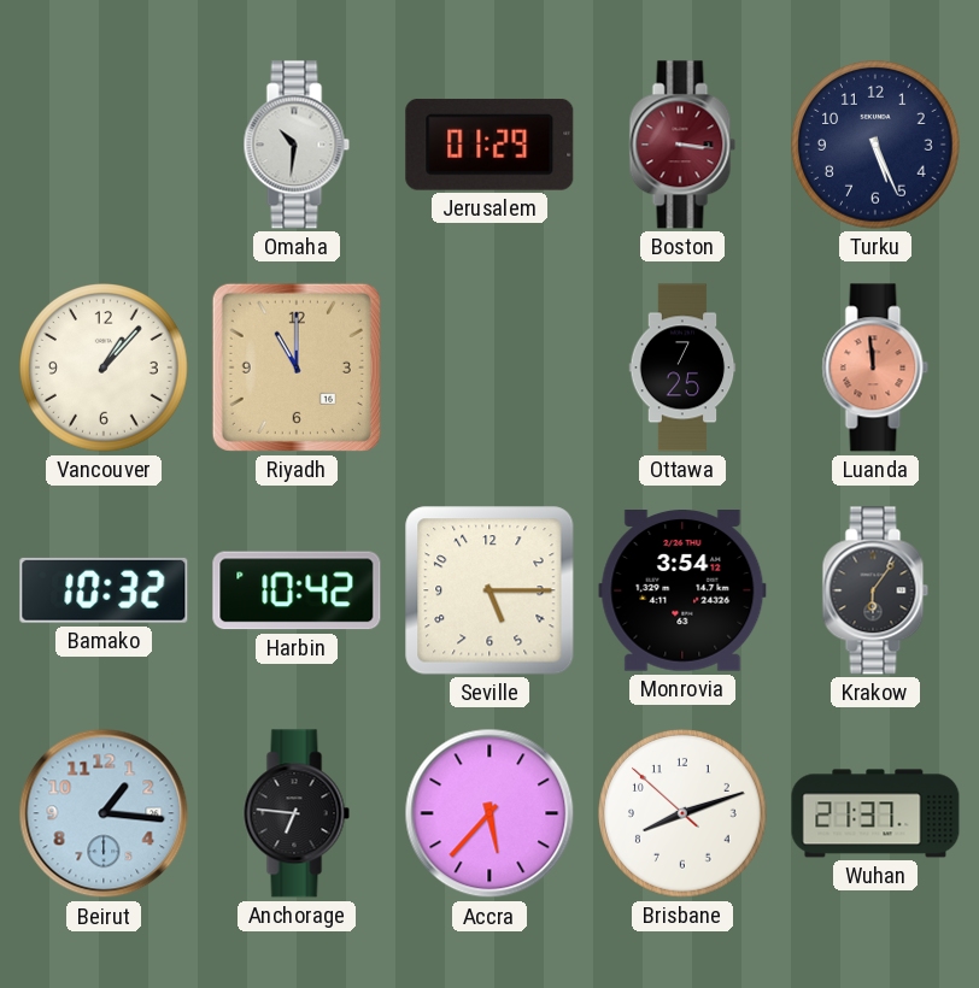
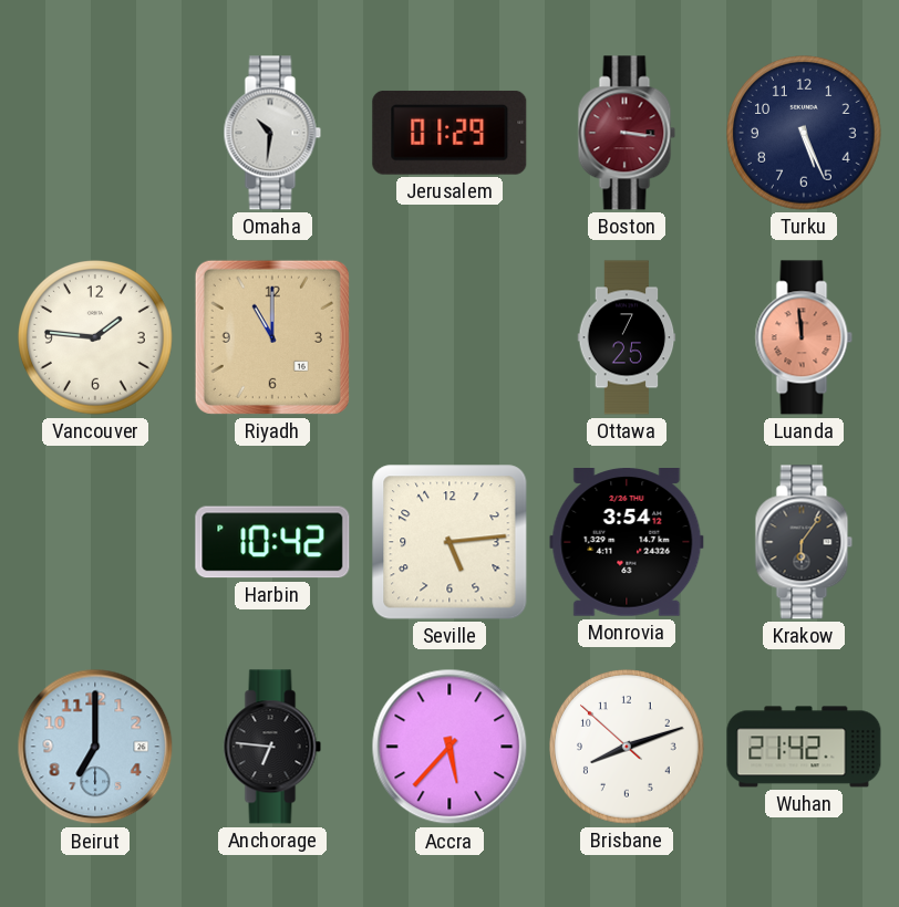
Vancouver: 1:07 -> 1:46
Bamako: 10:32 -> none
Seville: 5:15 -> 5:14
Beirut: 1:16 -> 7:00
Wuhan: 21:37 -> 21:42
